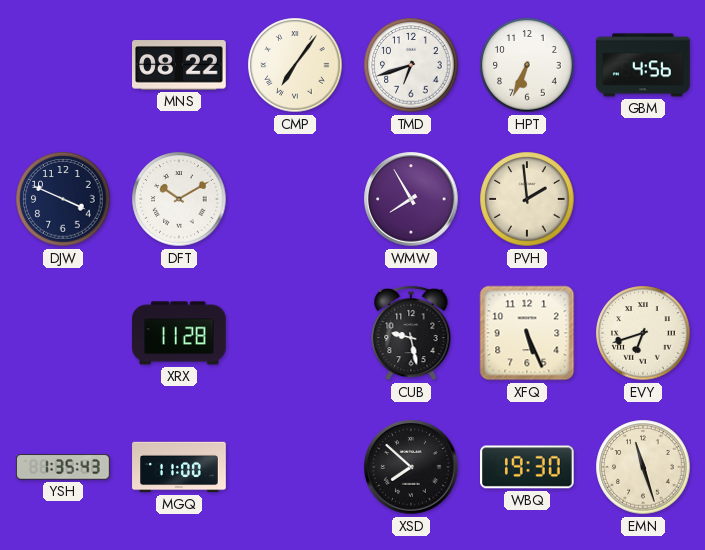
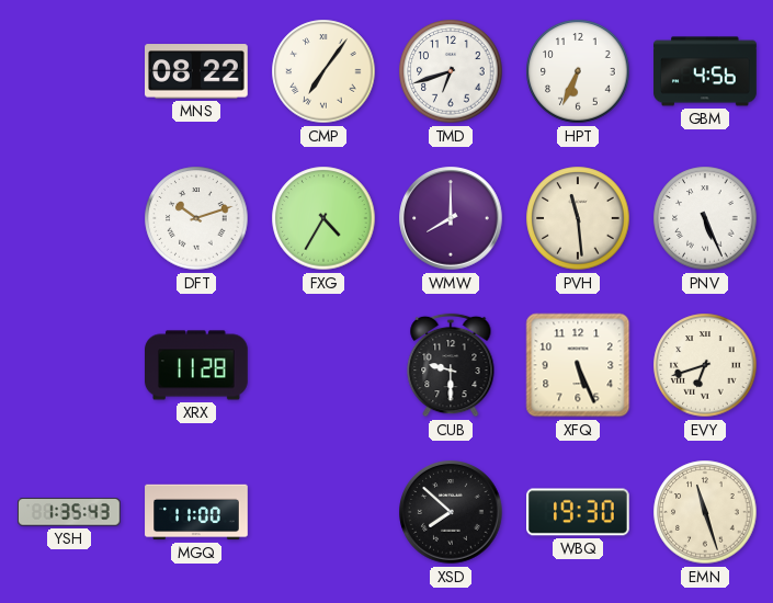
DJW: 3:49 -> none
DFT: 10:10 -> 10:12
FXG: none -> 4:35
WMW: 7:55 -> 8:00
PVH: 1:59 -> 11:29
PNV: none -> 5:26
CUB: 9:28 -> 9:30
